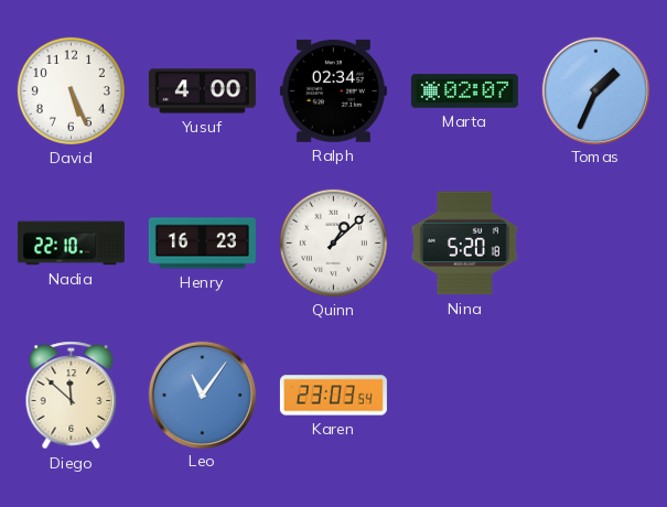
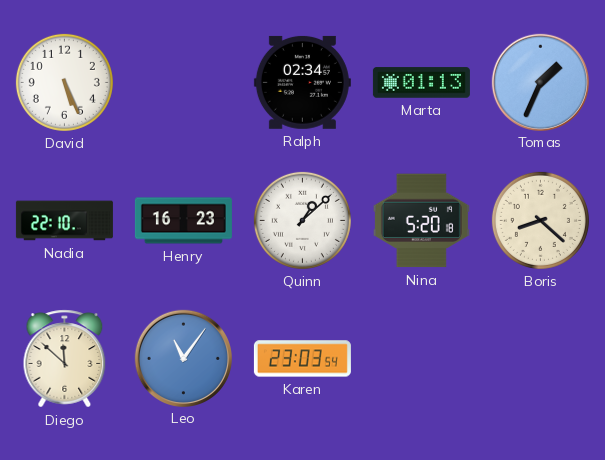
Yusuf: 4:00 -> none
Marta: 02:07 -> 01:13
Boris: none -> 8:22
